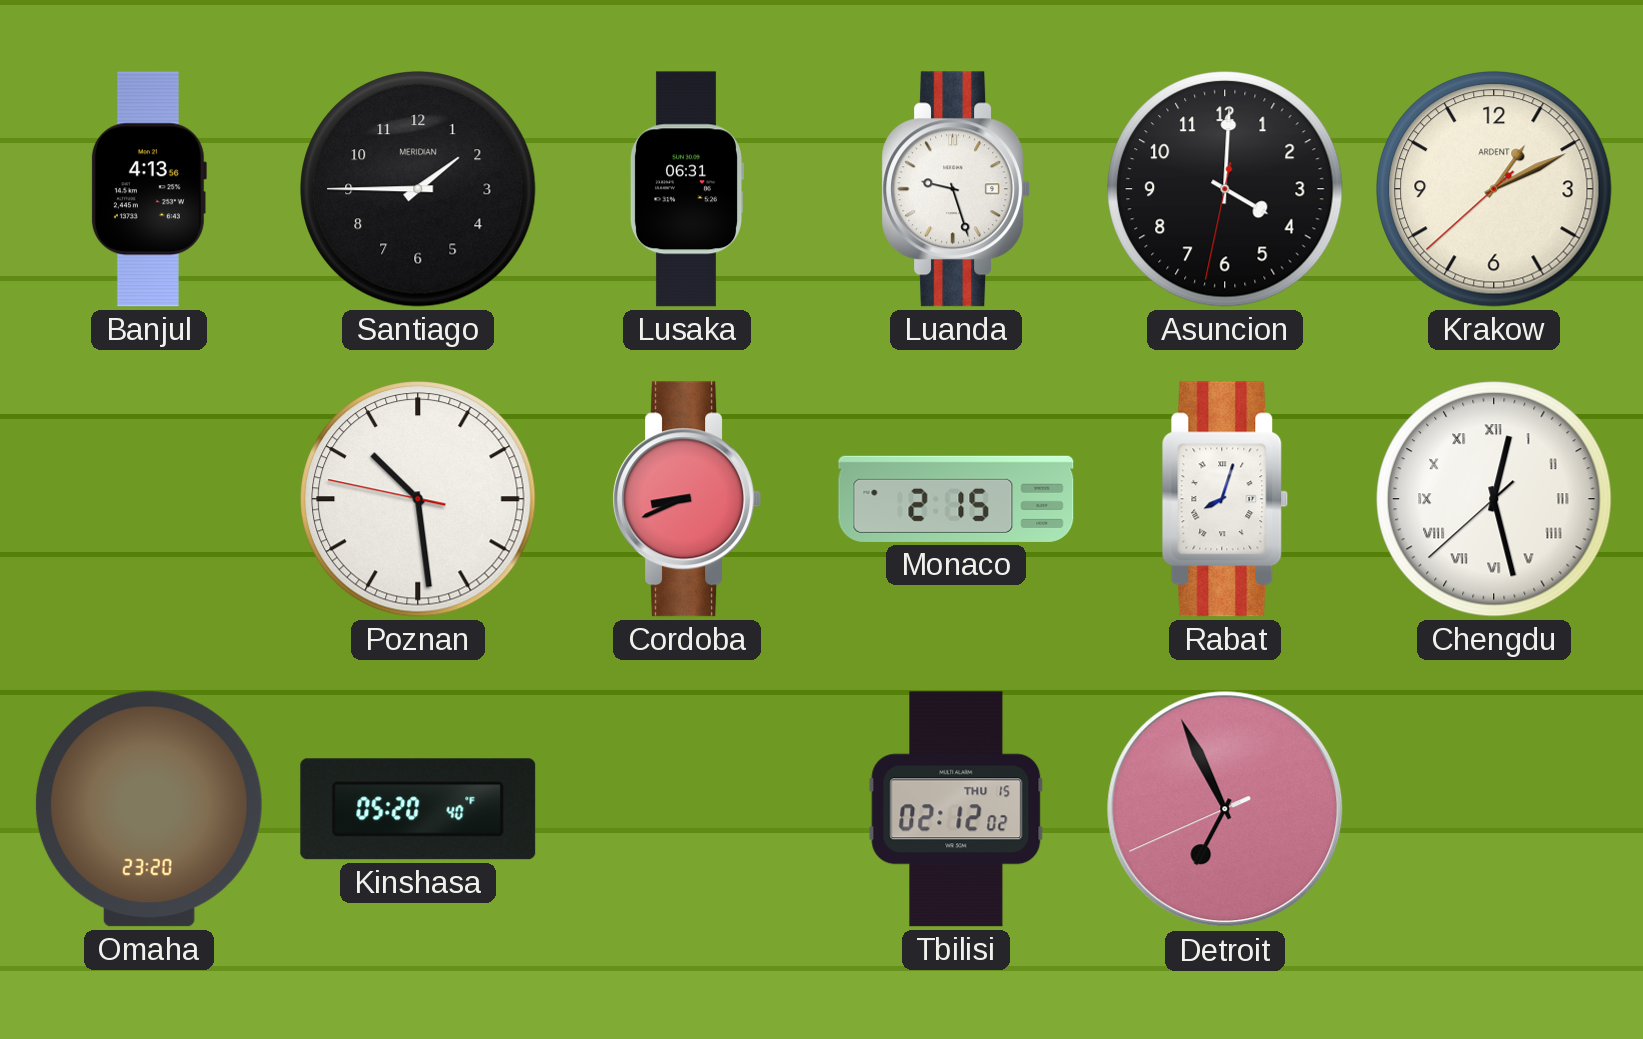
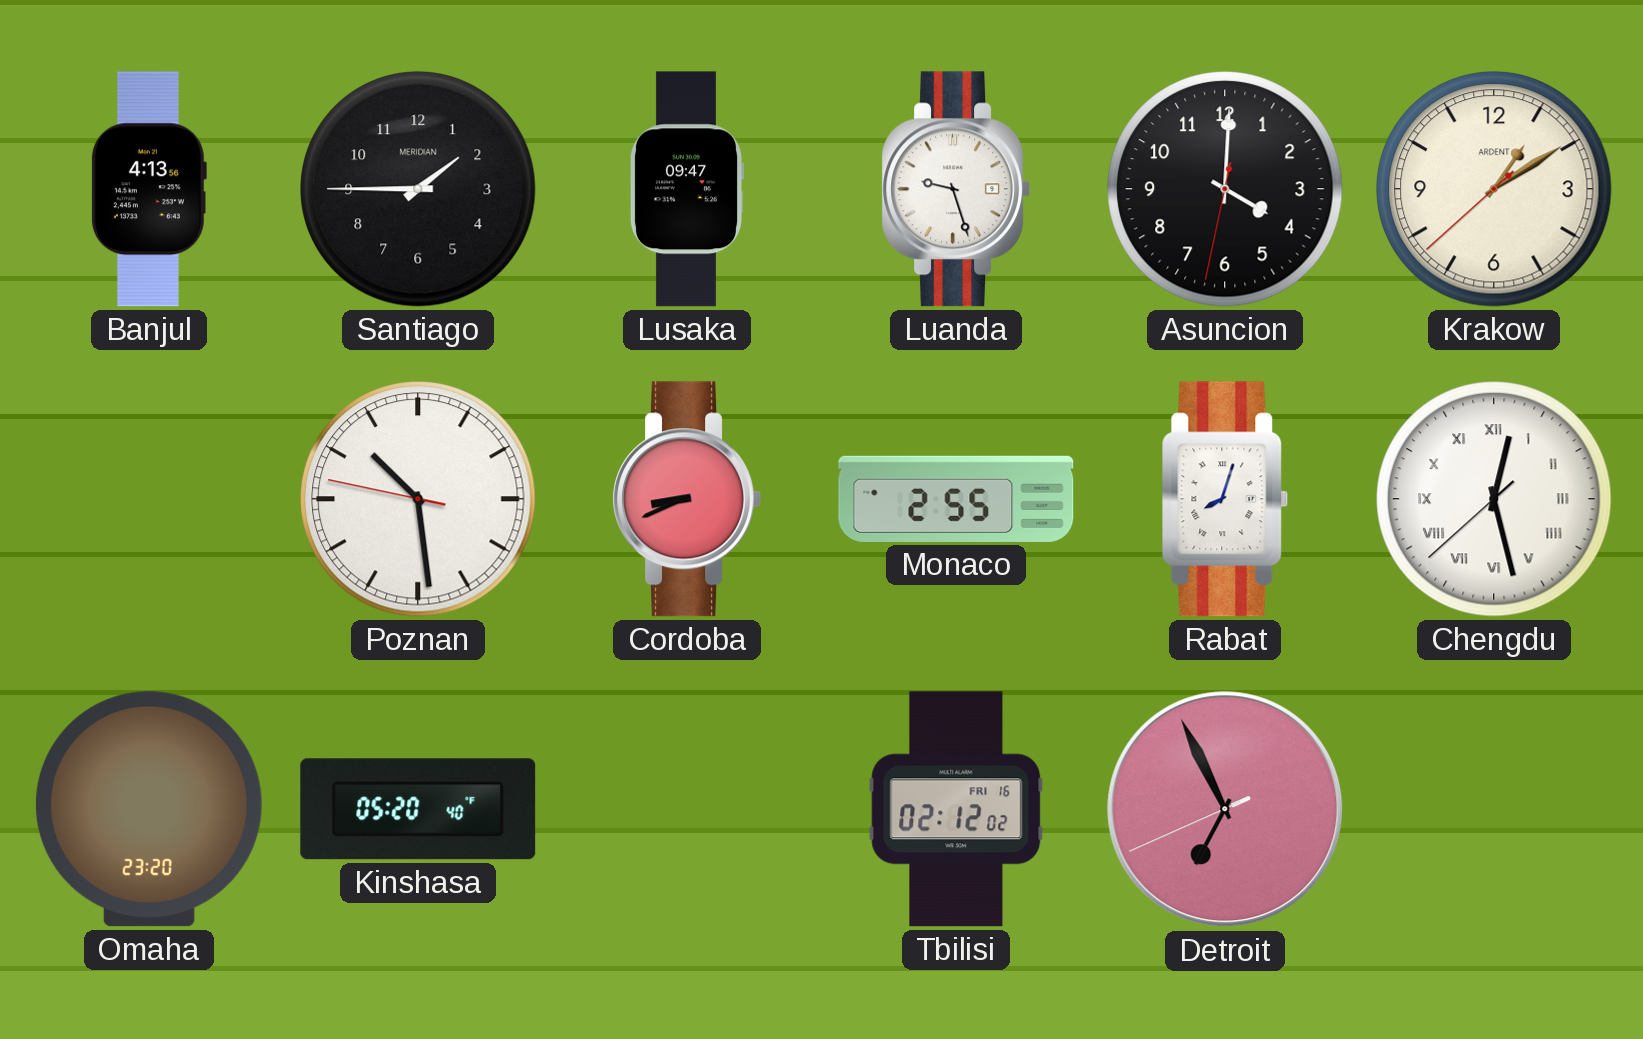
Lusaka: 06:31 -> 09:47
Krakow: 1:10 -> 1:09
Monaco: 2:15 -> 2:55
Tbilisi date: THU 15 -> FRI 16
